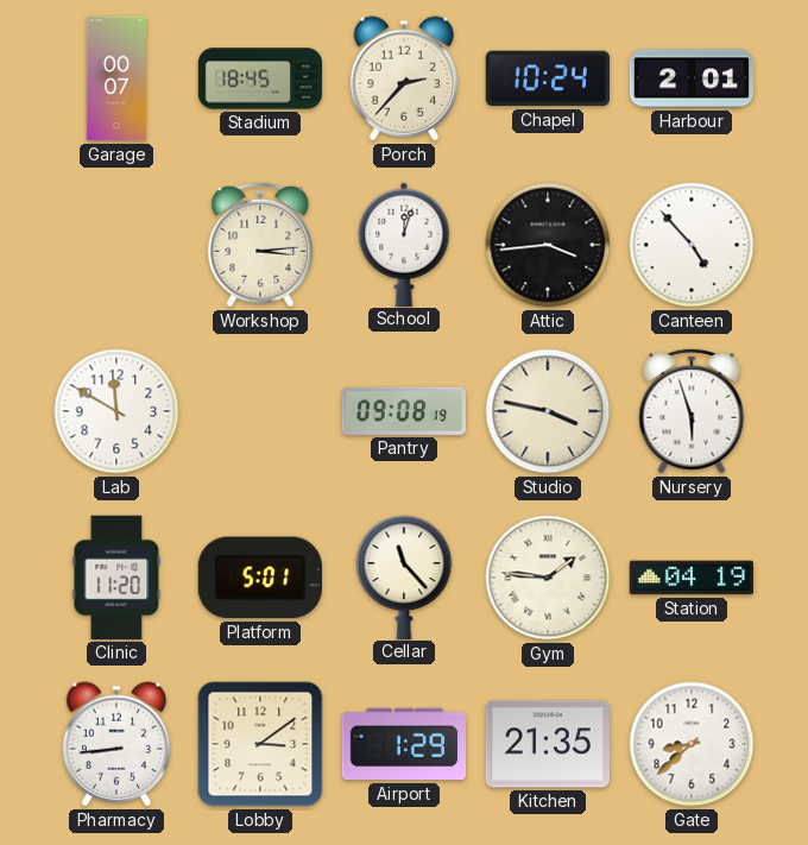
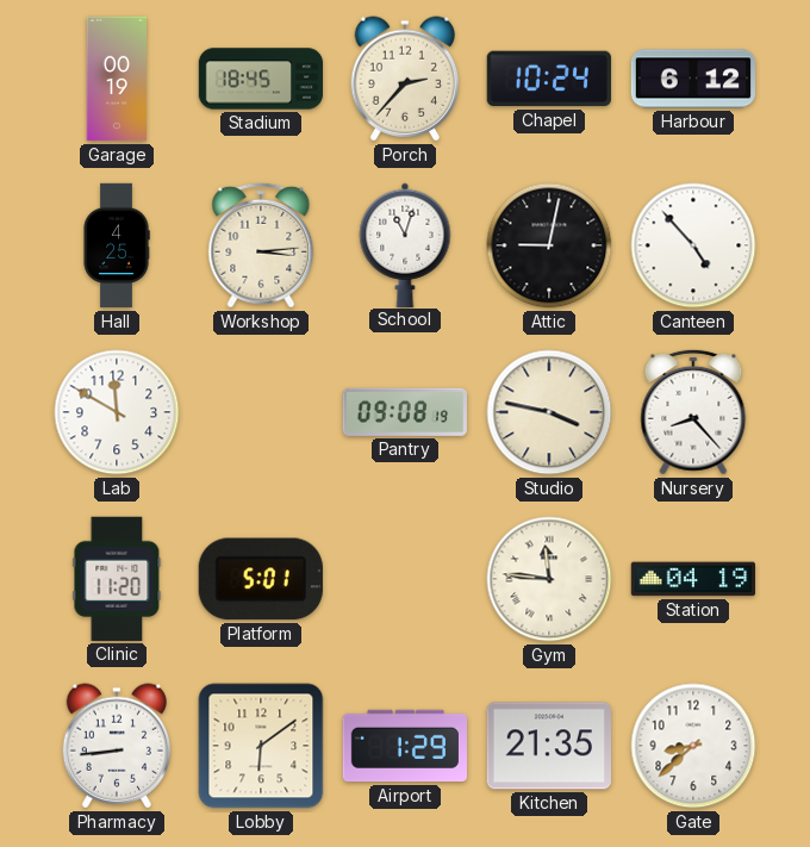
Garage: 00:07 -> 00:19
Harbour: 2:01 -> 6:12
Hall: none -> 4:25
School: 12:03 -> 11:03
Attic: 3:44 -> 9:02
Nursery: 5:57 -> 8:23
Cellar: 11:23 -> none
Gym: 1:46 -> 11:46
Lobby: 3:09 -> 6:09
